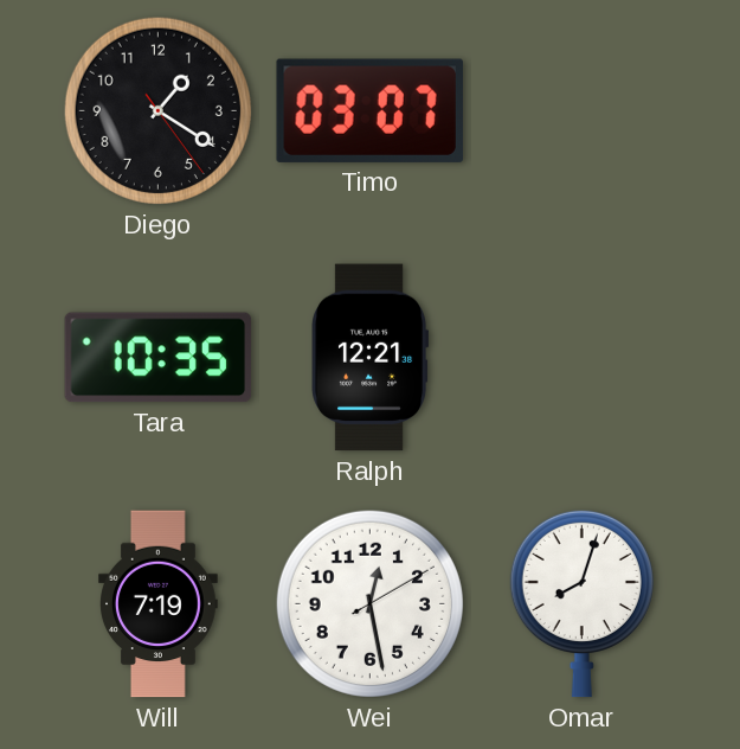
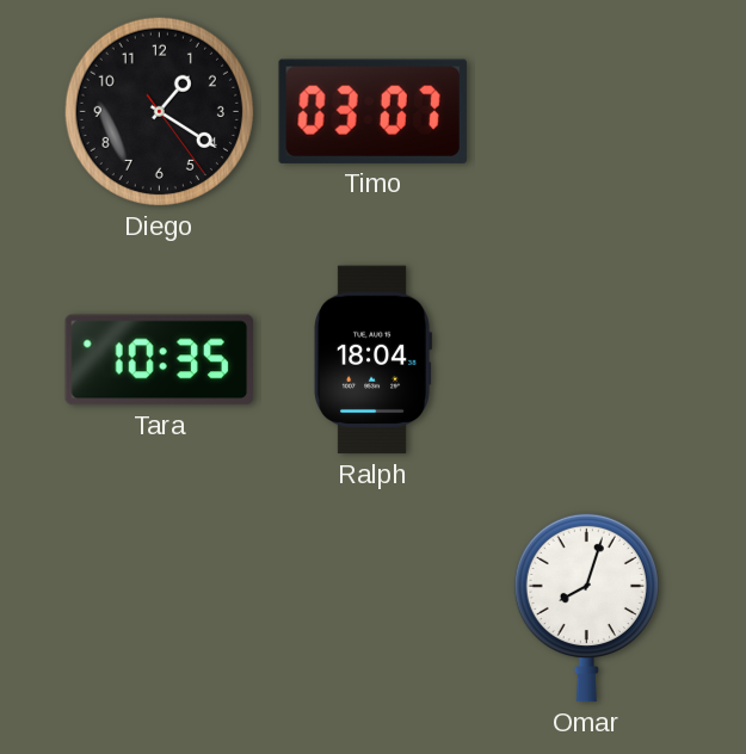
Ralph: 12:21 -> 18:04
Will: 7:19 -> none
Wei: 12:28 -> none
